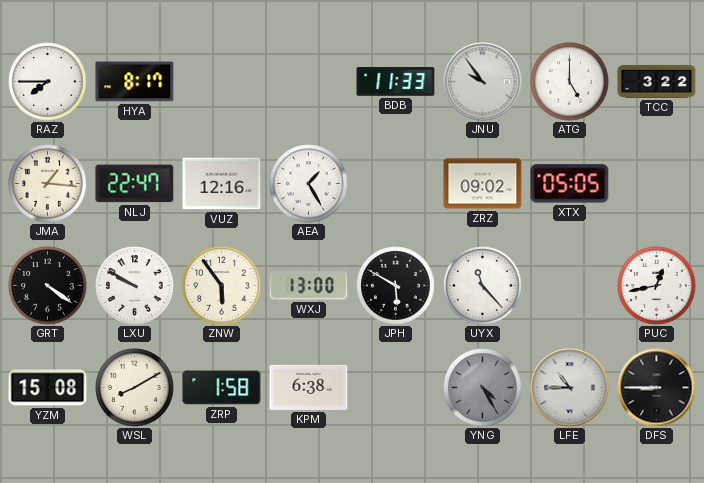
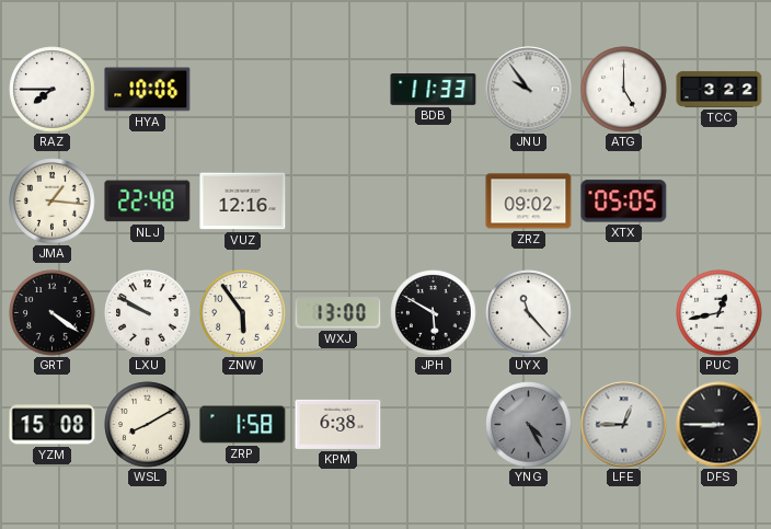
HYA: 8:17 -> 10:06
NLJ: 22:47 -> 22:48
AEA: 1:25 -> none
LFE: 10:45 -> 12:45
